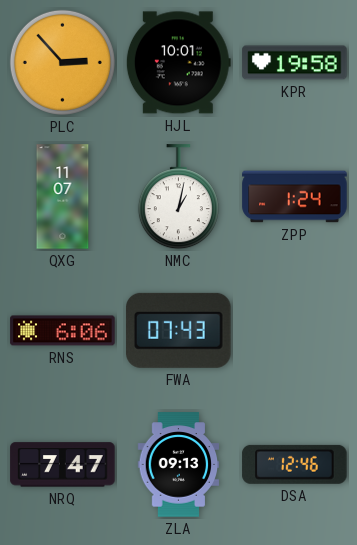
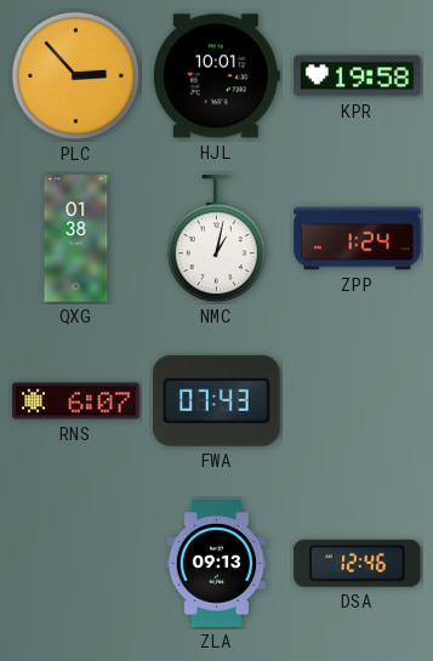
QXG: 11:07 -> 01:38
RNS: 6:06 -> 6:07
NRQ: 7:47 -> none
